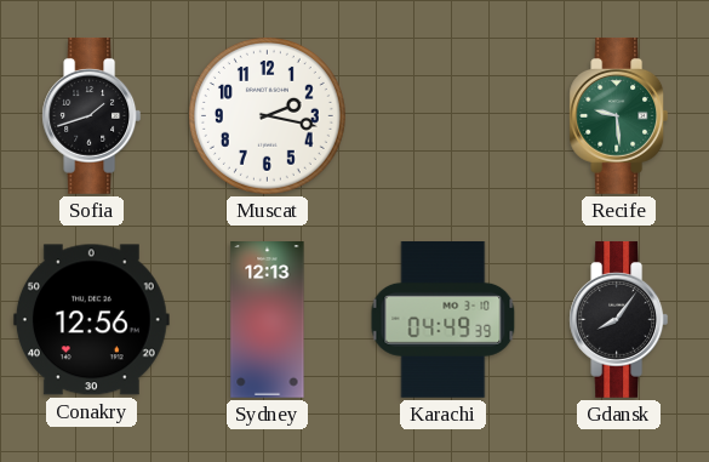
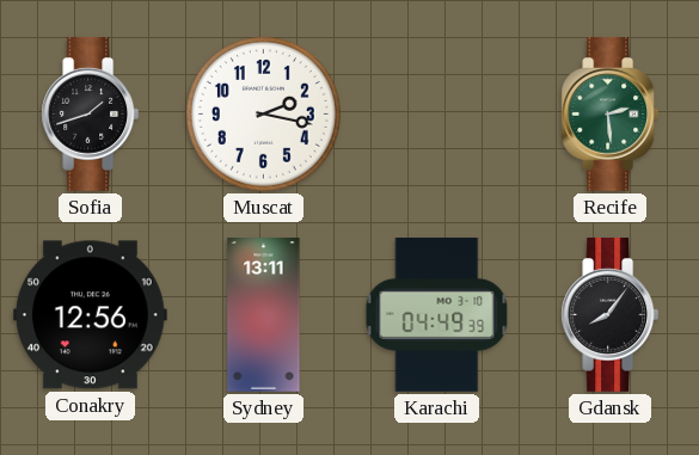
Recife: 9:29 -> 2:29
Sydney: 12:13 -> 13:11
